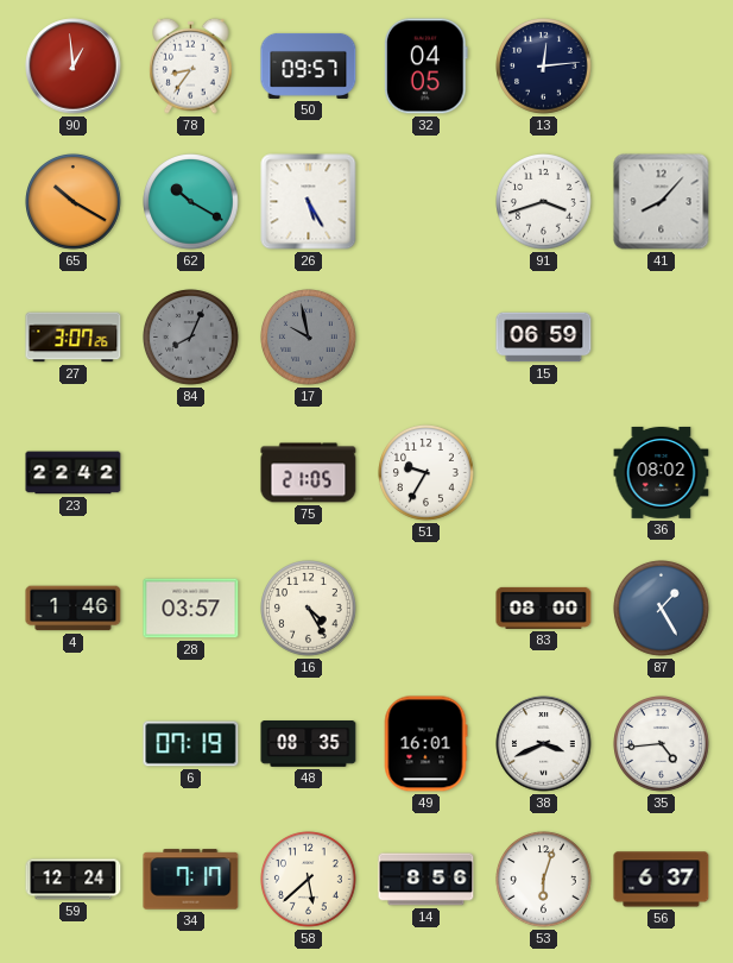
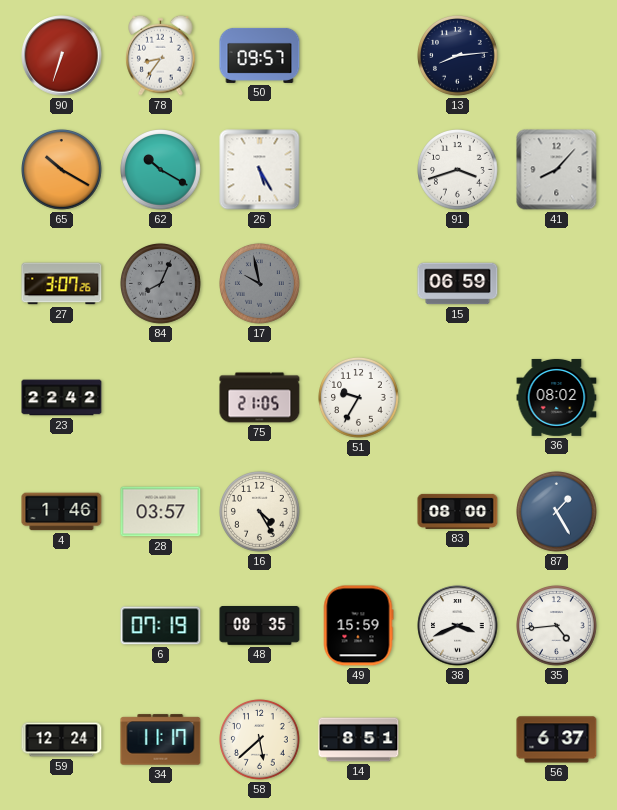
90: 12:59 -> 6:33
32: 04:05 -> none
13: 12:14 -> 8:14
49: 16:01 -> 15:59
34: 7:17 -> 11:17
14: 8:56 -> 8:51
53: 6:03 -> none
